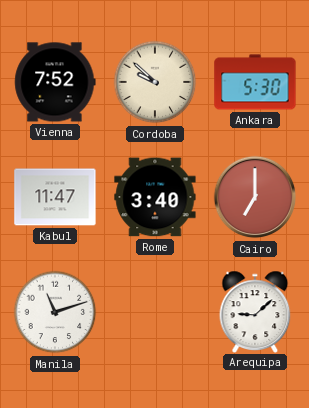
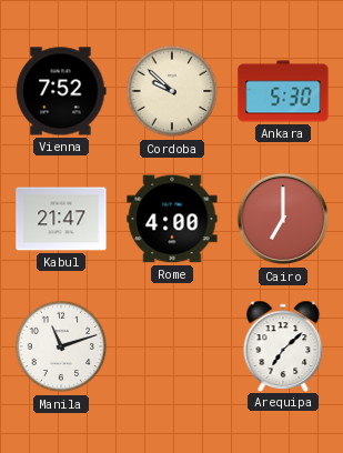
Kabul: 11:47 -> 21:47
Rome: 3:40 -> 4:00
Arequipa: 9:08 -> 7:08
